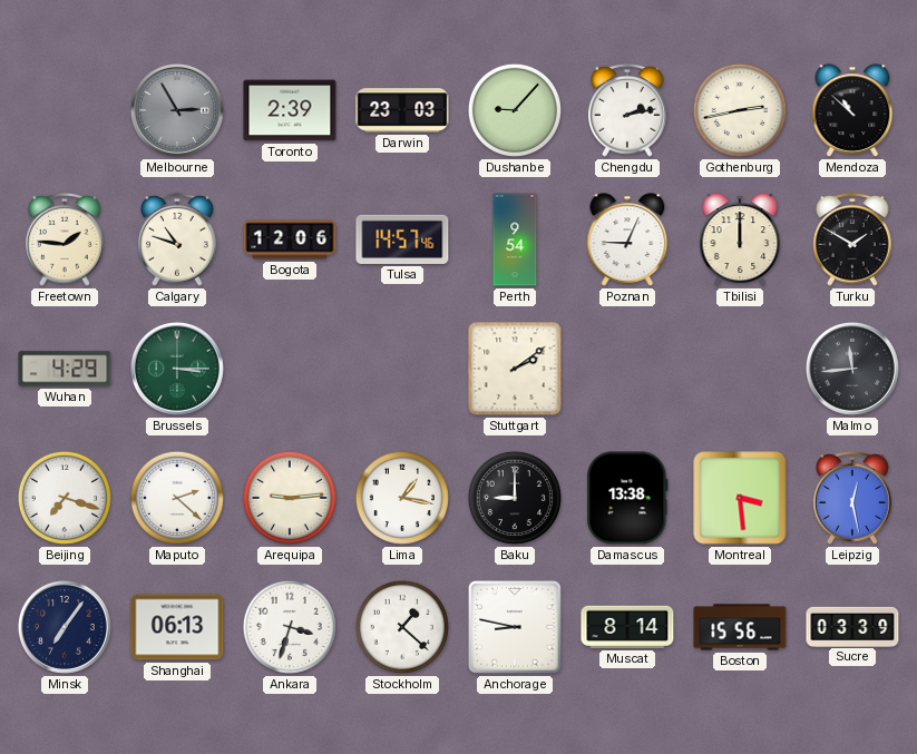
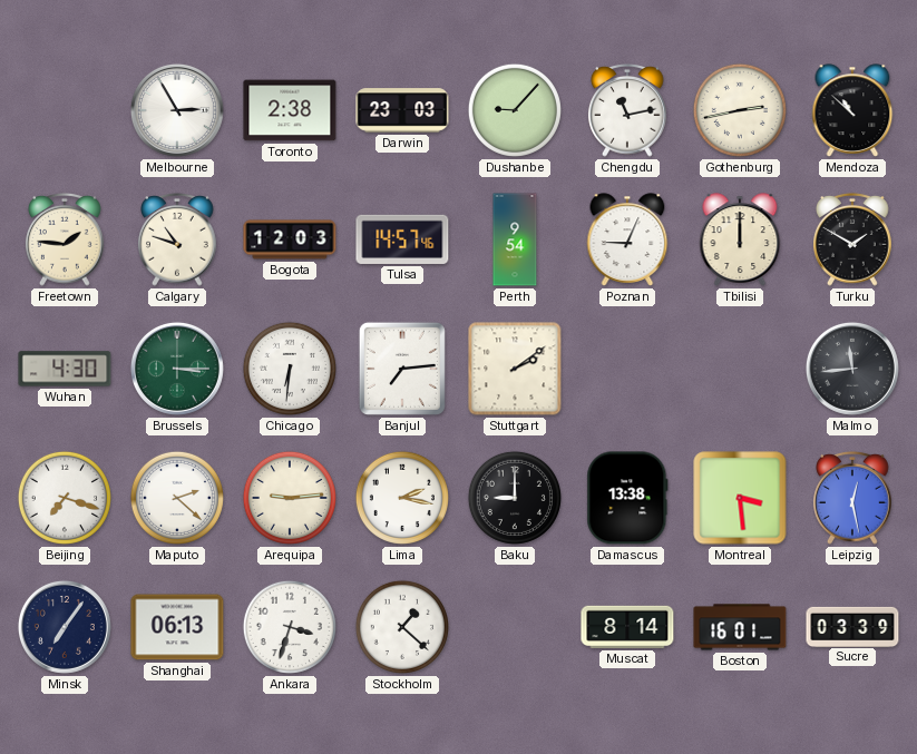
Melbourne dial: grey -> white
Toronto: 2:39 -> 2:38
Chengdu: 2:13 -> 11:13
Bogota: 12:06 -> 12:03
Wuhan: 4:29 -> 4:30
Chicago: none -> 6:31
Banjul: none -> 7:14
Lima: 1:17 -> 2:17
Anchorage: 8:47 -> none
Boston: 15:56 -> 16:01
